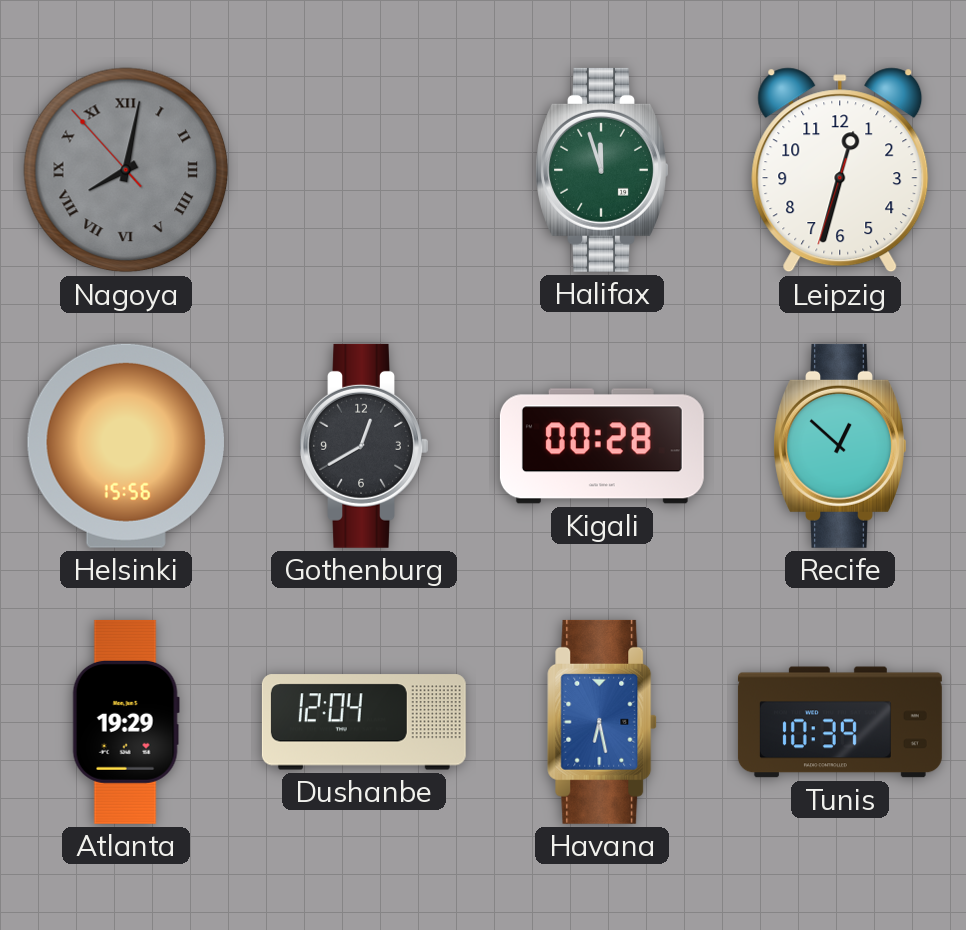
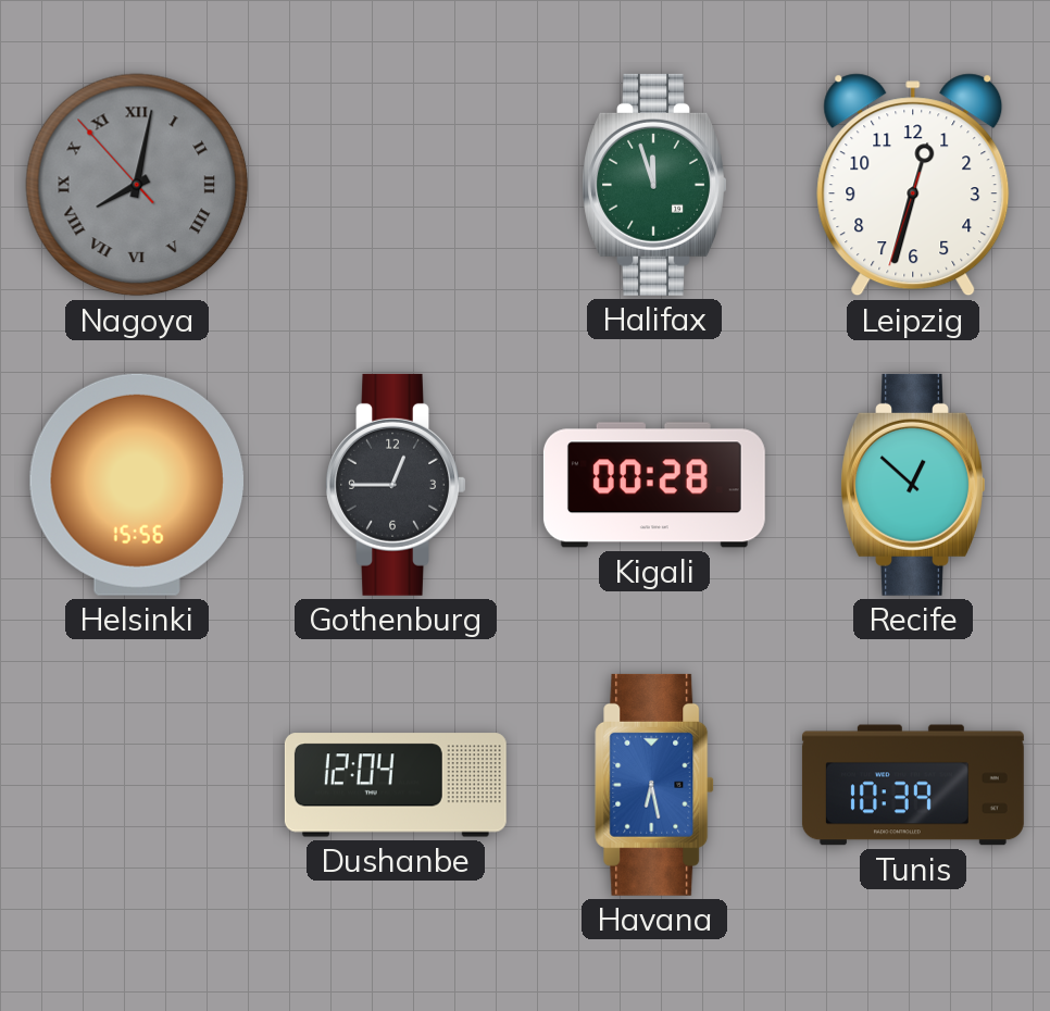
Gothenburg: 12:40 -> 12:45
Atlanta: 19:29 -> none
